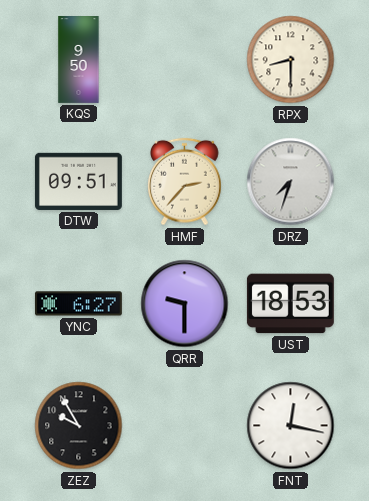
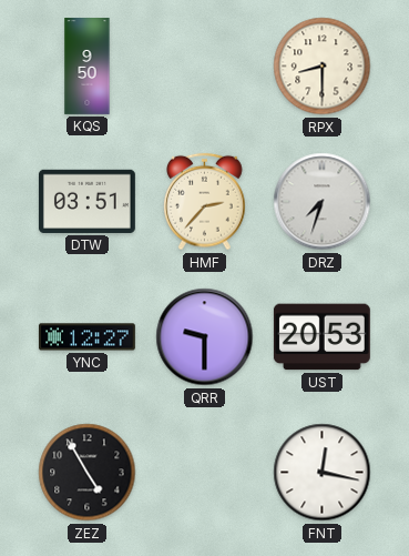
DTW: 09:51 -> 03:51
YNC: 6:27 -> 12:27
UST: 18:53 -> 20:53
ZEZ: 9:55 -> 4:55
